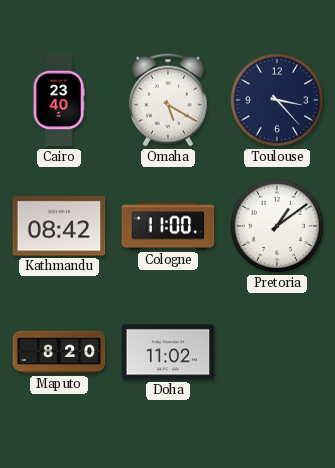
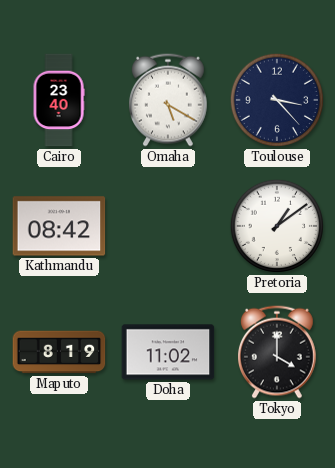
Cologne: 11:00 -> none
Maputo: 8:20 -> 8:19
Tokyo: none -> 4:00
